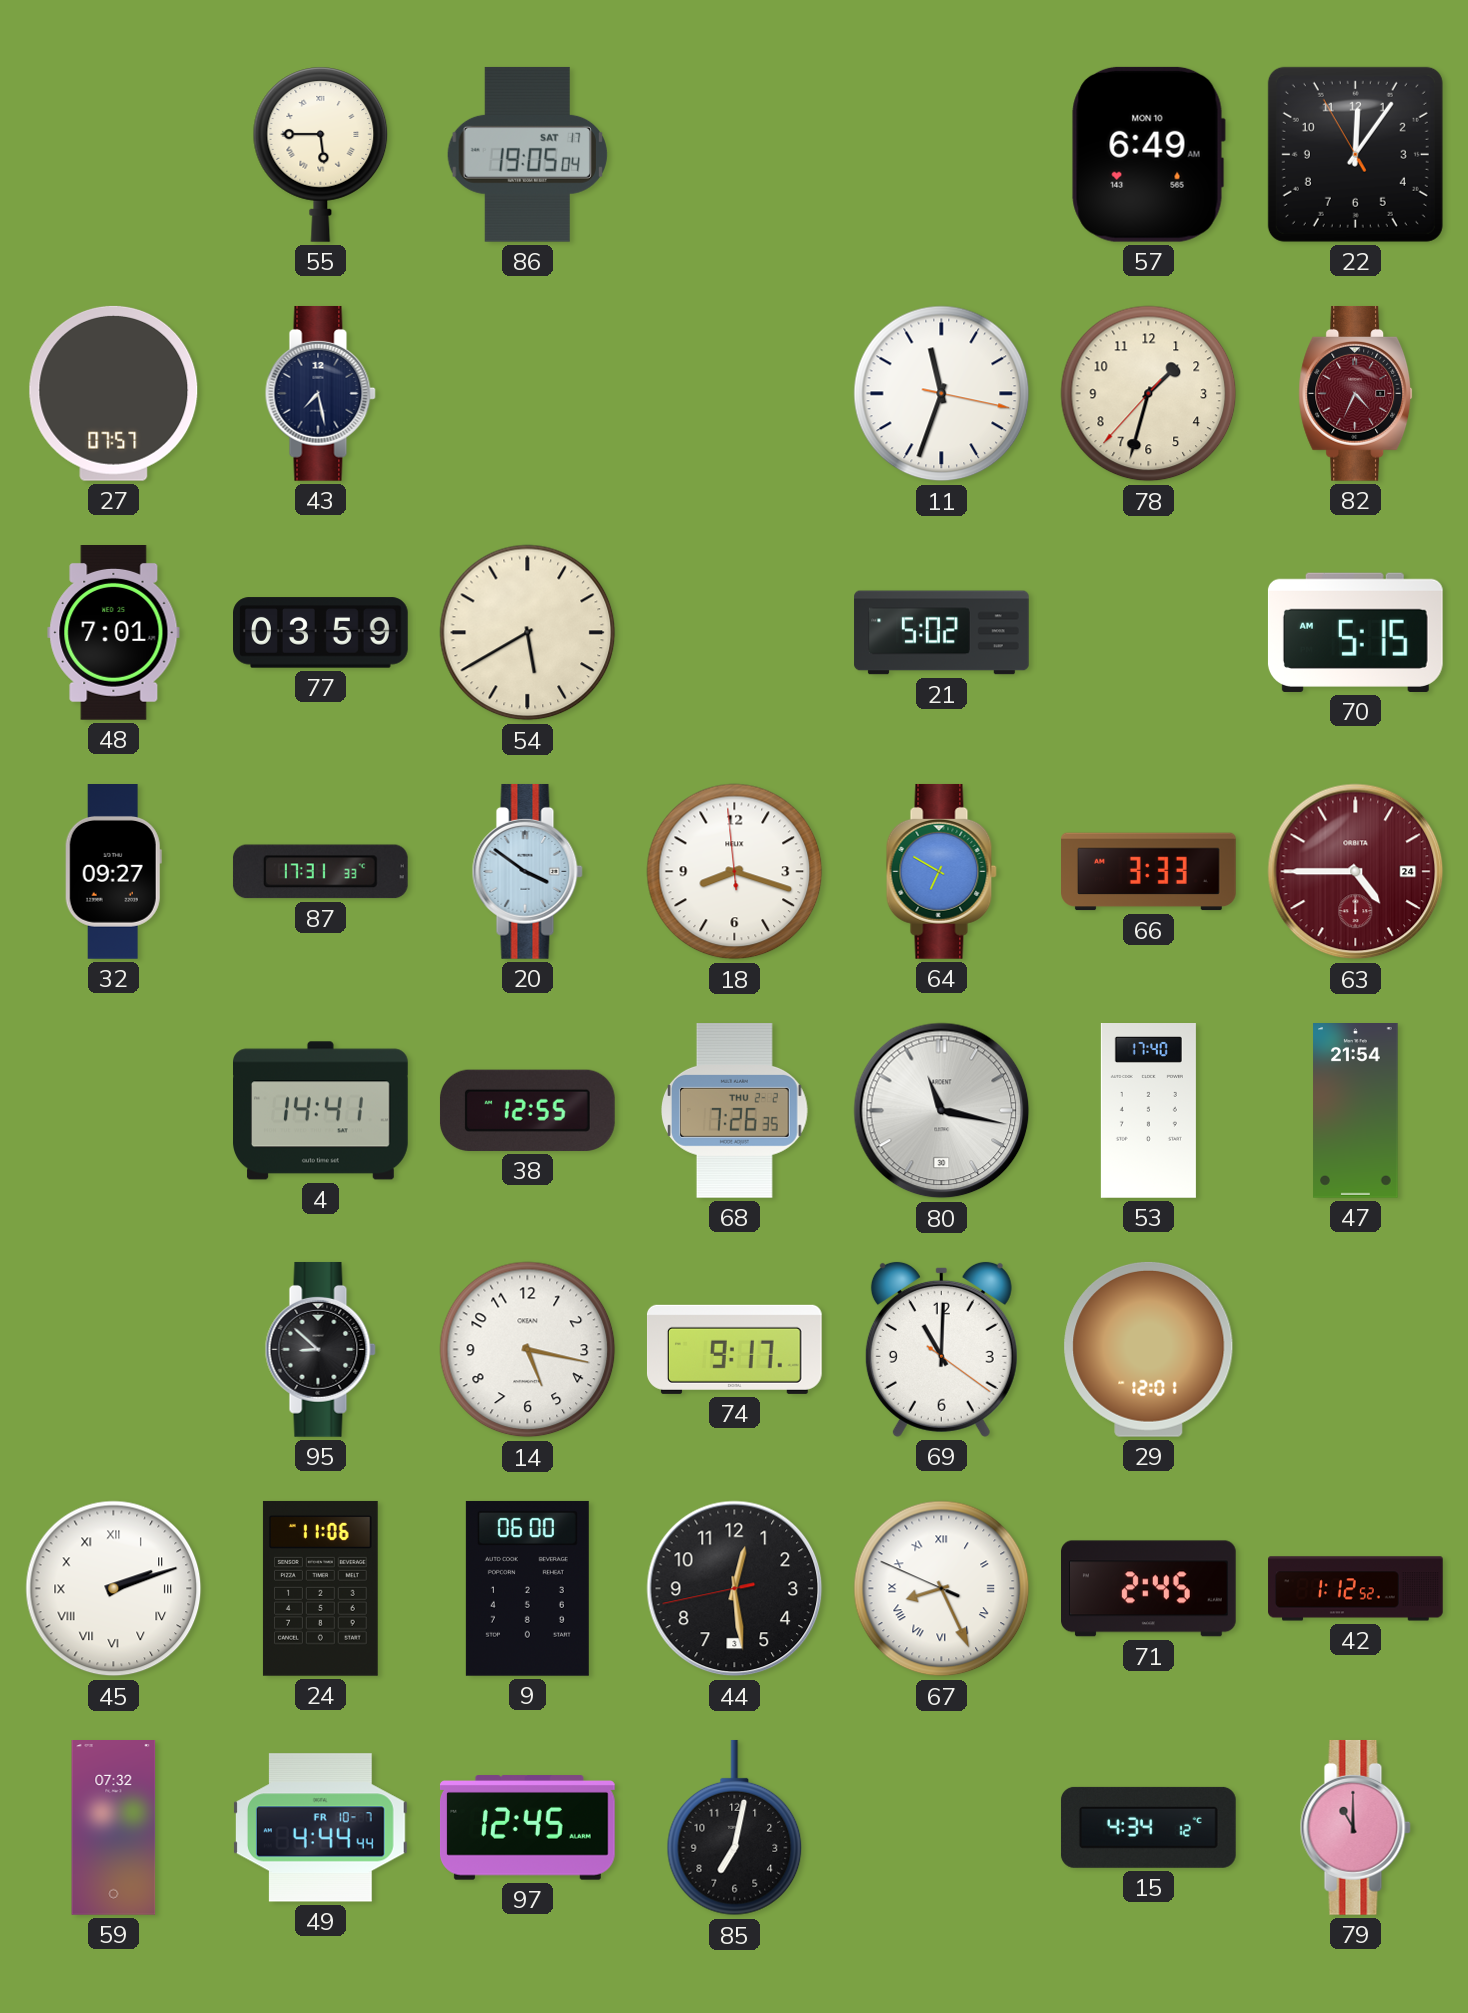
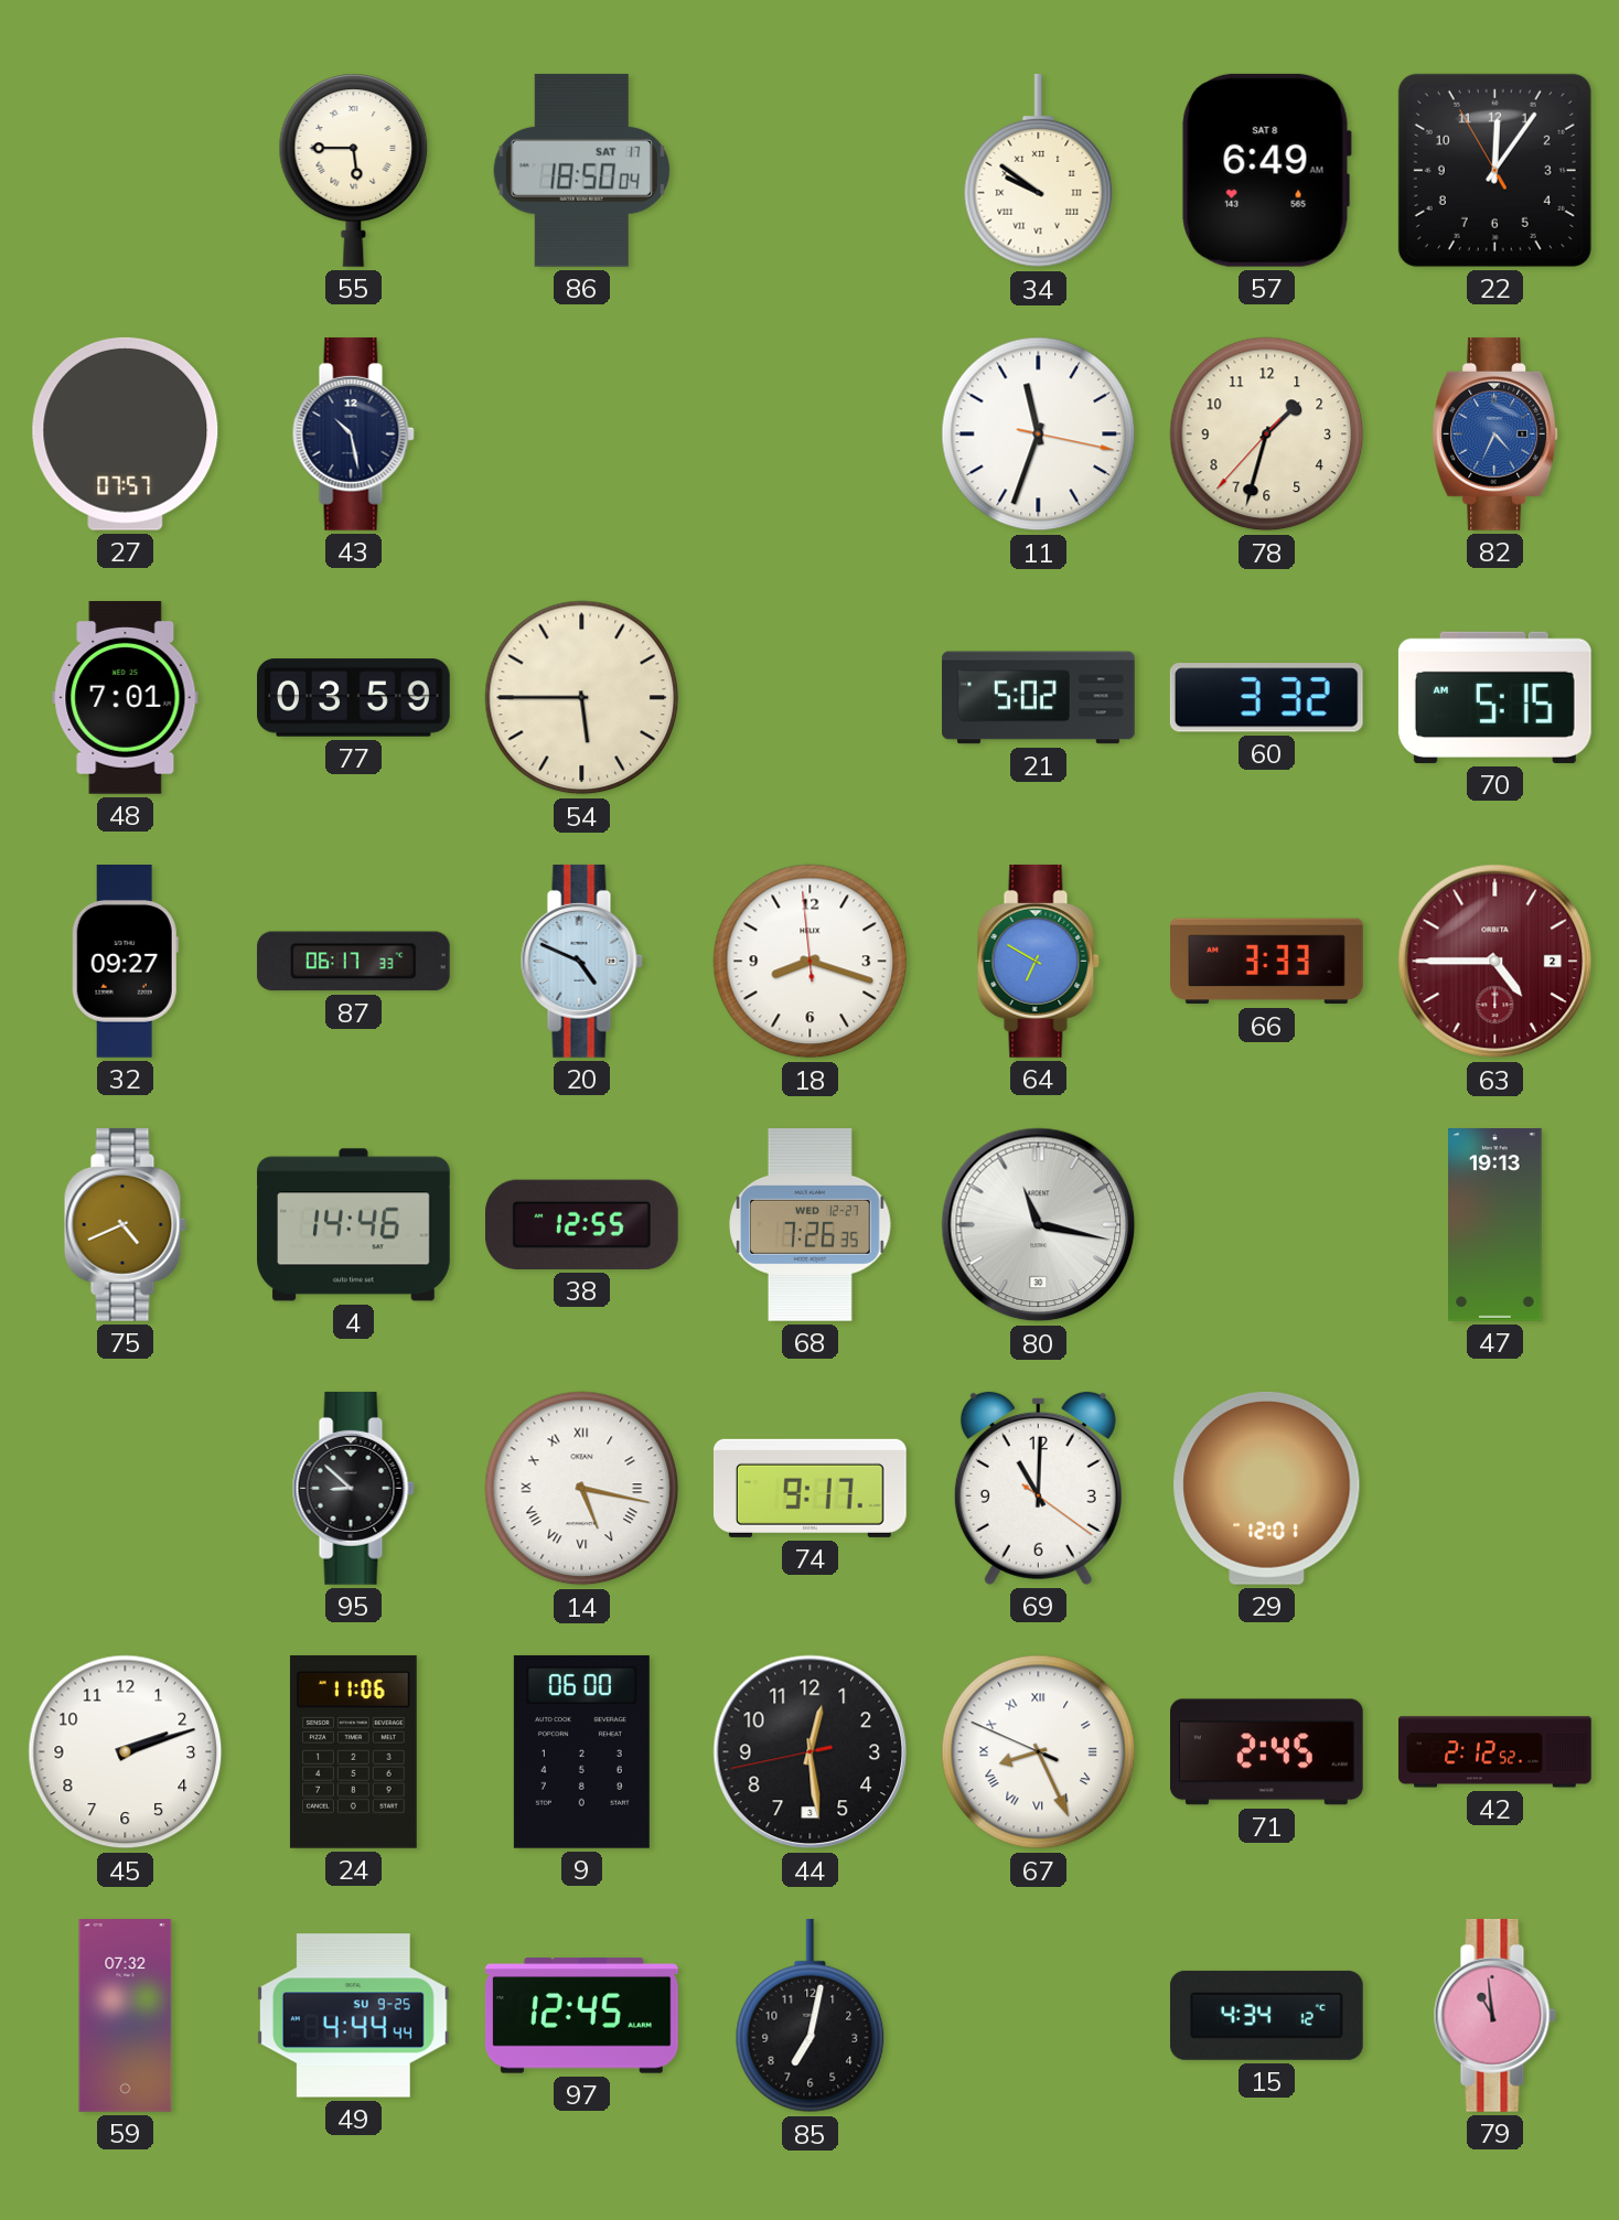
86: 19:05 -> 18:50
34: none -> 9:51
57 date: MON 10 -> SAT 8
43: 7:28 -> 10:28
82 dial: burgundy -> blue
54: 5:40 -> 5:45
60: none -> 3:32
87: 17:31 -> 06:17
20: 3:51 -> 4:49
63 date: 24 -> 2
75: none -> 4:41
4: 14:41 -> 14:46
68 date: THU 2-2 -> WED 12-27
53: 17:40 -> none
47: 21:54 -> 19:13
14 numerals: Arabic -> Roman
45 numerals: Roman -> Arabic
42: 1:12 -> 2:12
49 date: FR 10-7 -> SU 9-25
79: 11:00 -> 10:59
